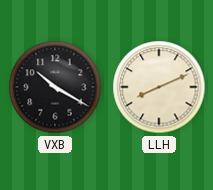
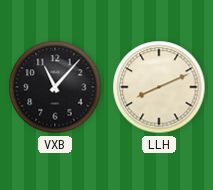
VXB: 10:20 -> 11:07
